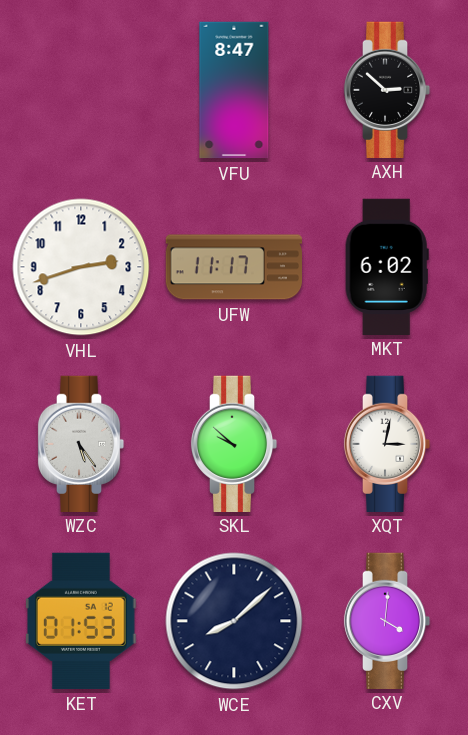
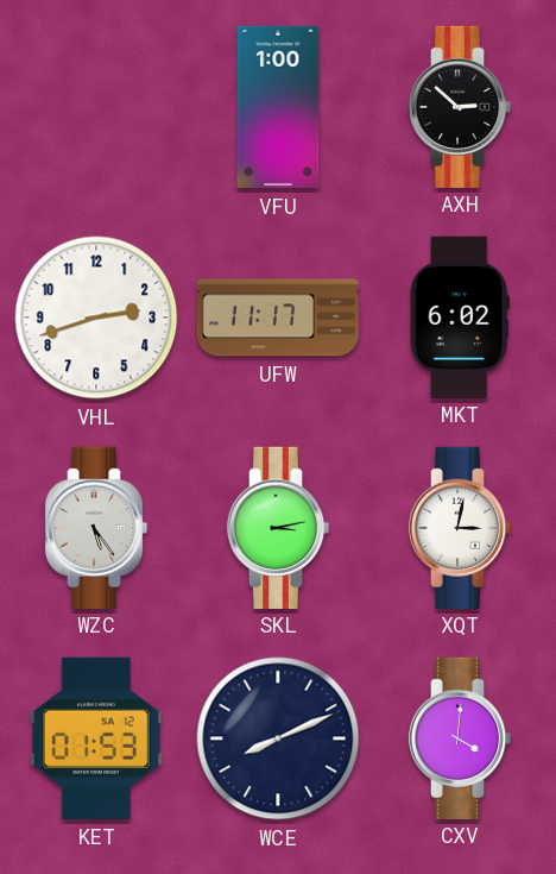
VFU: 8:47 -> 1:00
SKL: 9:52 -> 3:13
WCE: 8:08 -> 8:11
